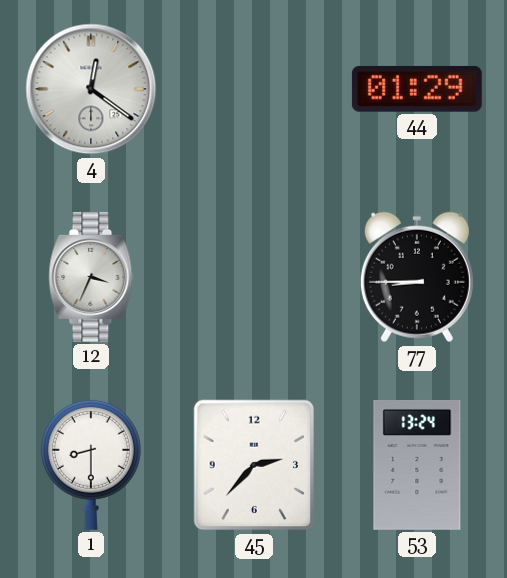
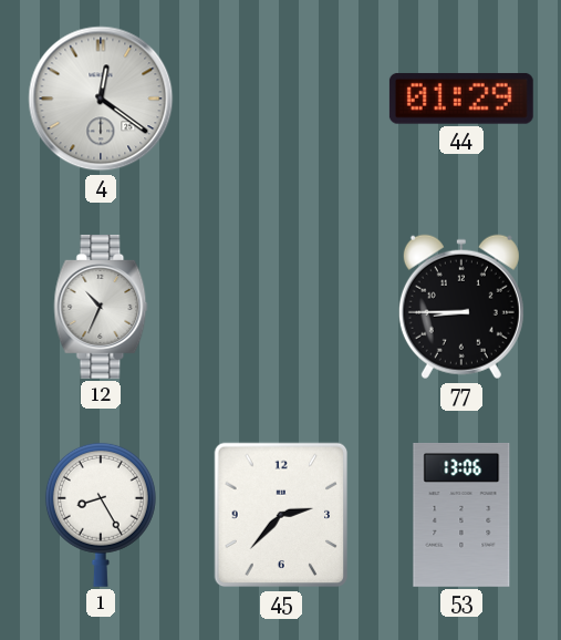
12: 3:34 -> 10:34
1: 8:30 -> 8:25
53: 13:24 -> 13:06
